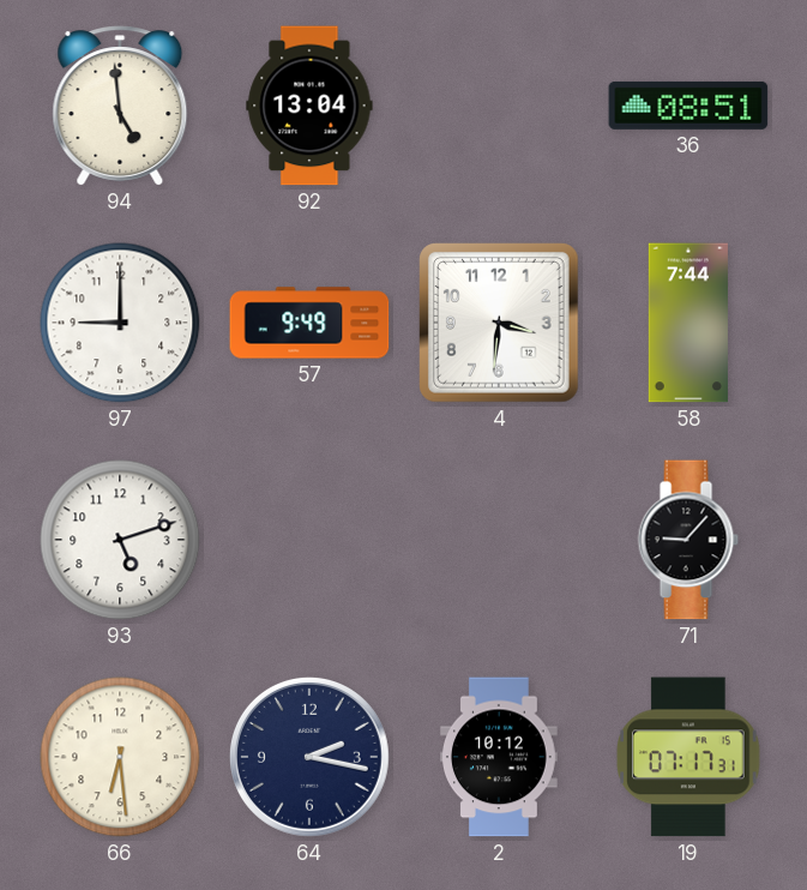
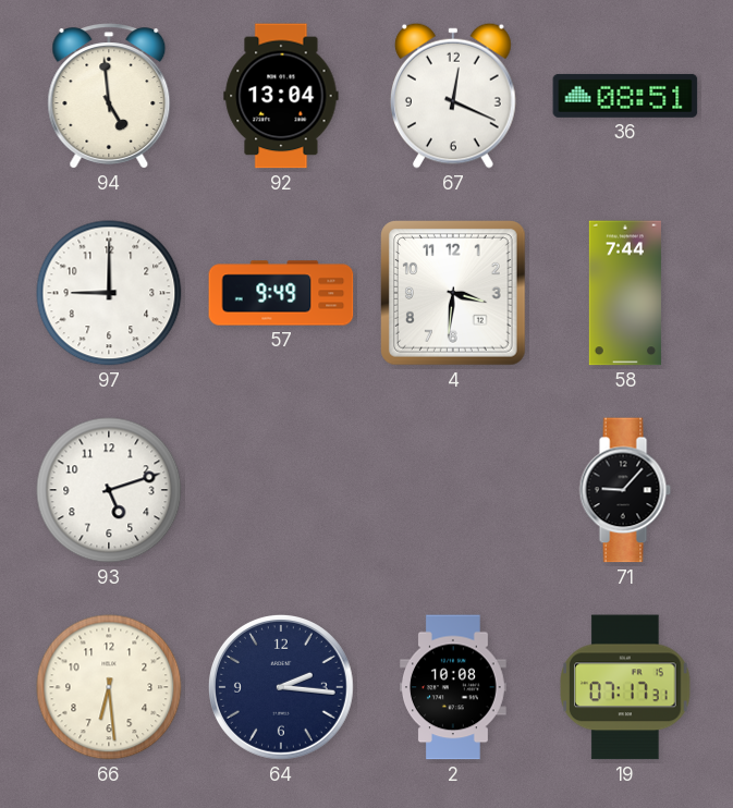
67: none -> 12:19
64: 2:17 -> 2:16
2: 10:12 -> 10:08
